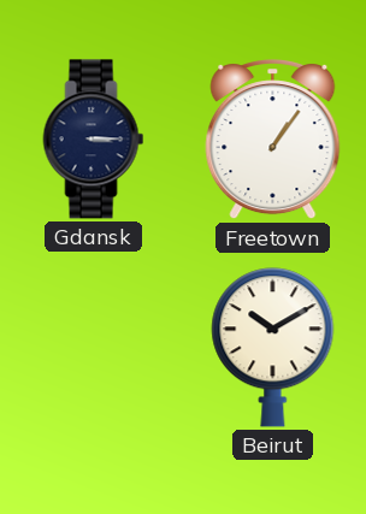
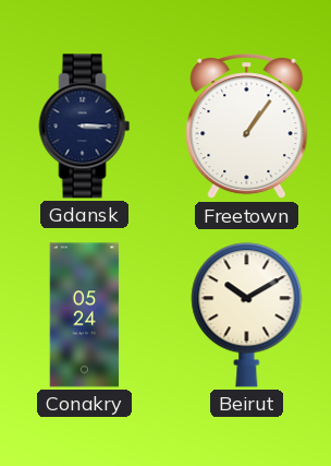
Conakry: none -> 05:24
